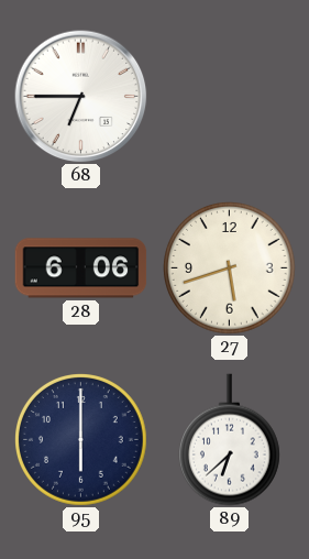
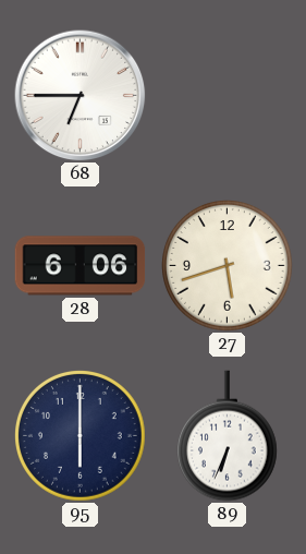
89: 6:38 -> 6:34
